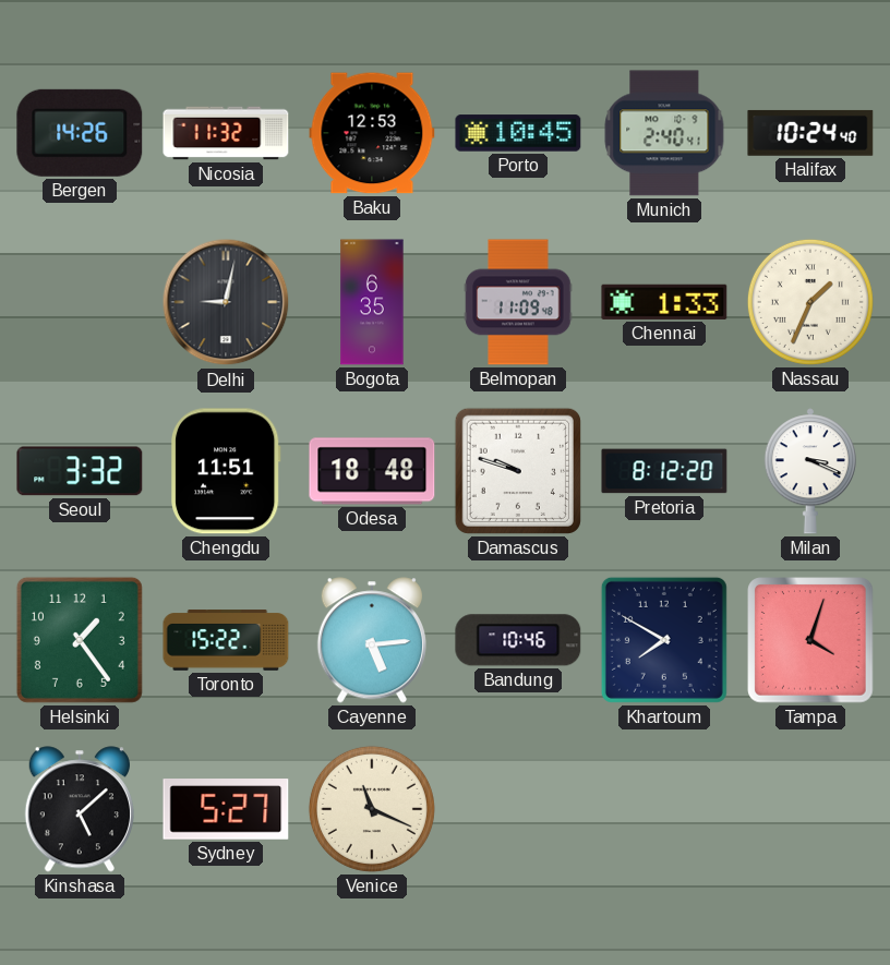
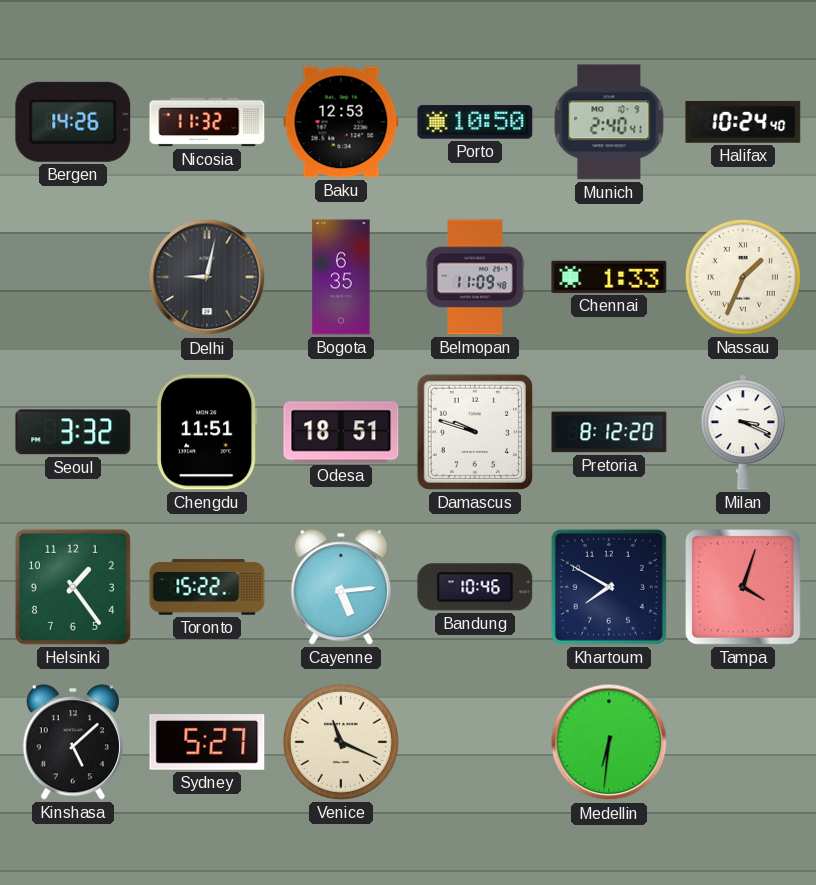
Porto: 10:45 -> 10:50
Odesa: 18:48 -> 18:51
Medellin: none -> 6:31
